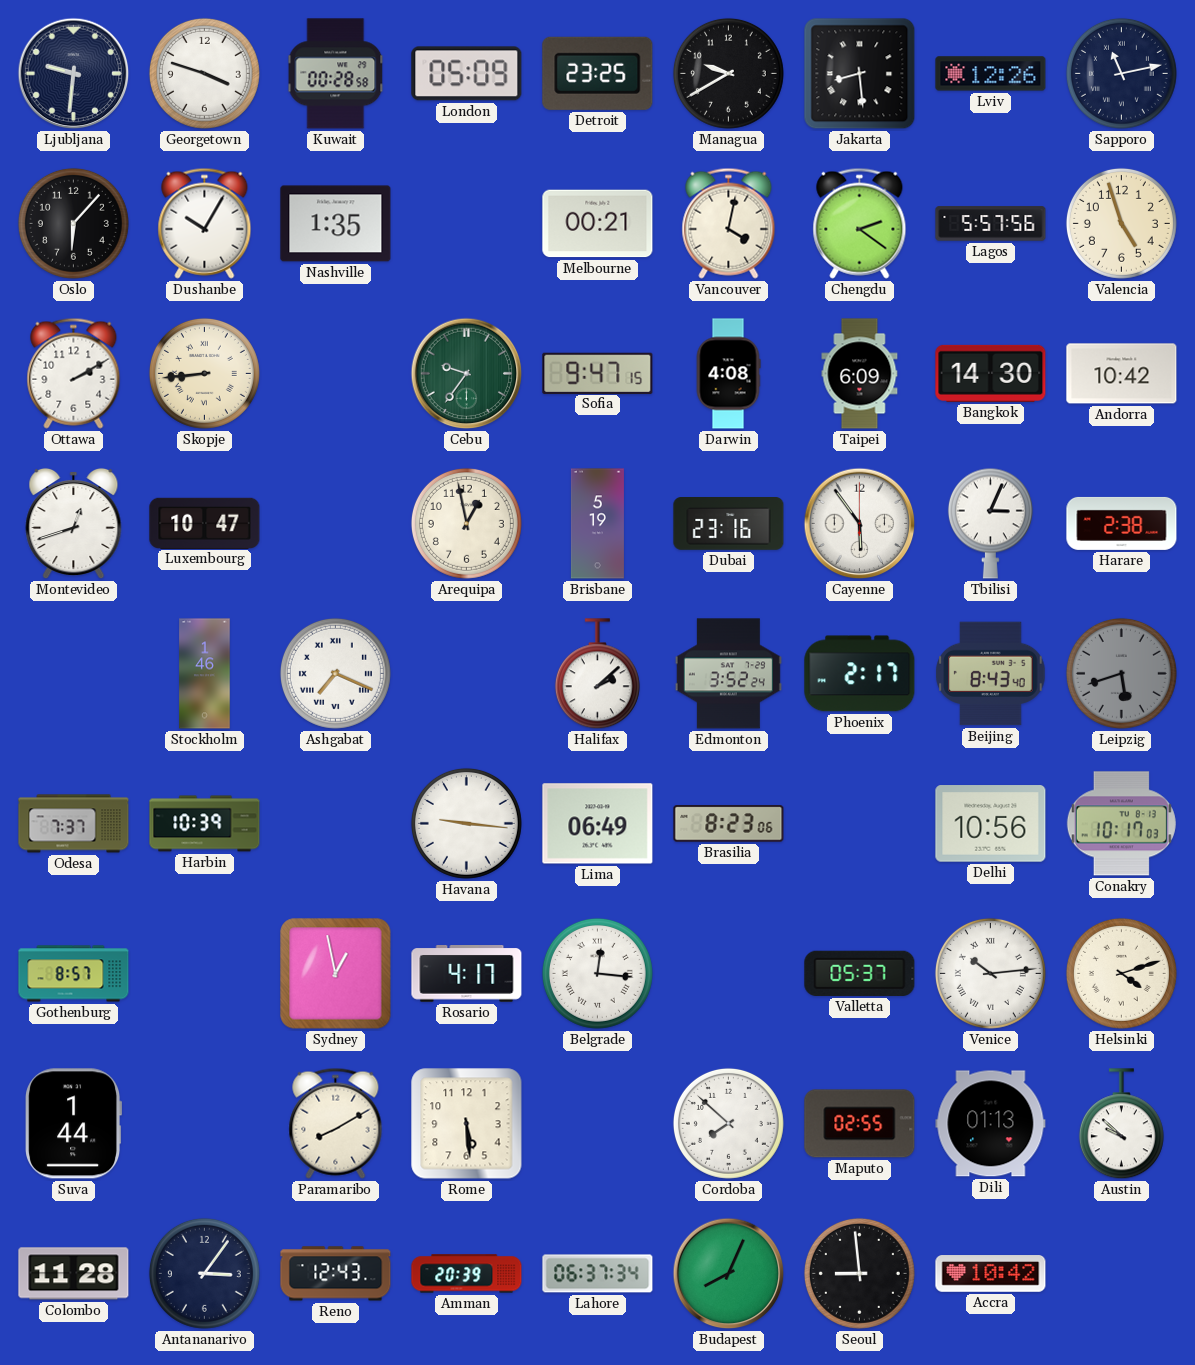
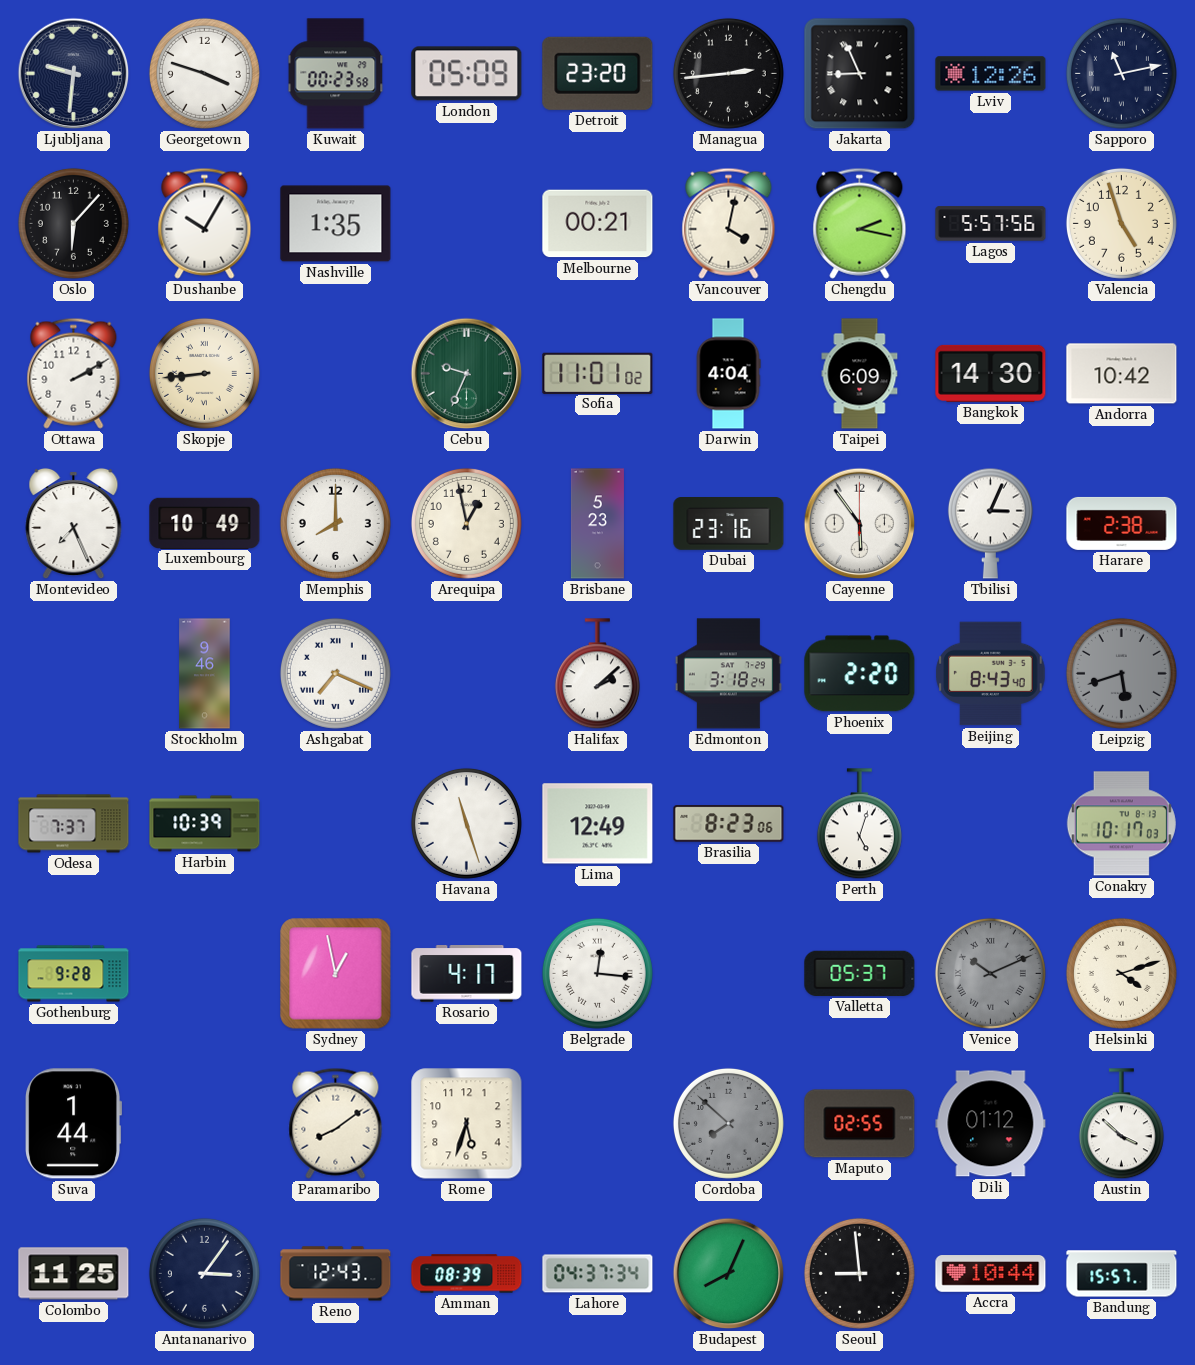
Kuwait: 00:28 -> 00:23
Detroit: 23:25 -> 23:20
Managua: 9:40 -> 2:44
Jakarta: 8:29 -> 8:56
Chengdu: 2:21 -> 2:17
Cebu: 9:36 -> 9:34
Sofia: 9:47 -> 11:01
Darwin: 4:08 -> 4:04
Montevideo: 12:42 -> 7:26
Luxembourg: 10:47 -> 10:49
Memphis: none -> 8:00
Brisbane: 5:19 -> 5:23
Stockholm: 1:46 -> 9:46
Edmonton: 3:52 -> 3:18
Phoenix: 2:17 -> 2:20
Havana: 9:16 -> 11:27
Lima: 06:49 -> 12:49
Perth: none -> 5:03
Delhi: 10:56 -> none
Gothenburg: 8:57 -> 9:28
Venice: 10:14 -> 10:11
Venice dial: white -> grey
Paramaribo: 8:10 -> 8:09
Rome: 5:29 -> 5:33
Cordoba dial: white -> grey
Dili: 01:13 -> 01:12
Austin: 9:52 -> 3:52
Colombo: 11:28 -> 11:25
Amman: 20:39 -> 08:39
Lahore: 06:37 -> 04:37
Accra: 10:42 -> 10:44
Bandung: none -> 15:57
